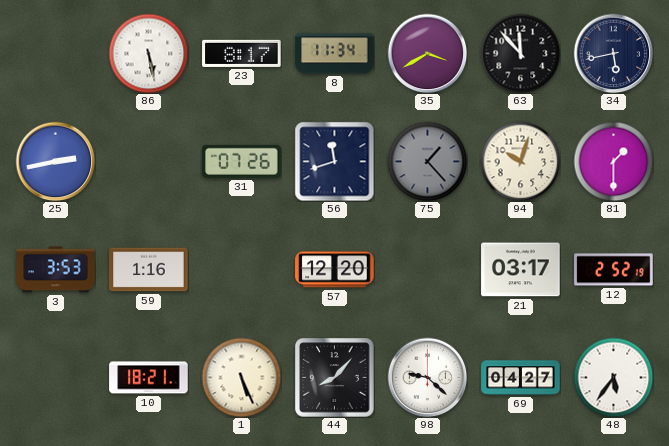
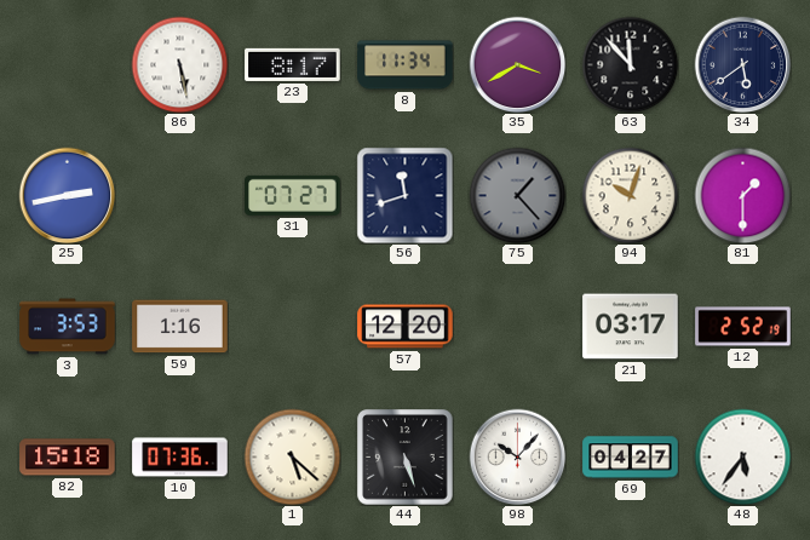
34: 5:43 -> 5:39
31: 07:26 -> 07:27
82: none -> 15:18
10: 18:21 -> 07:36
1: 5:26 -> 5:22
44: 8:07 -> 5:27
98: 9:22 -> 10:07
